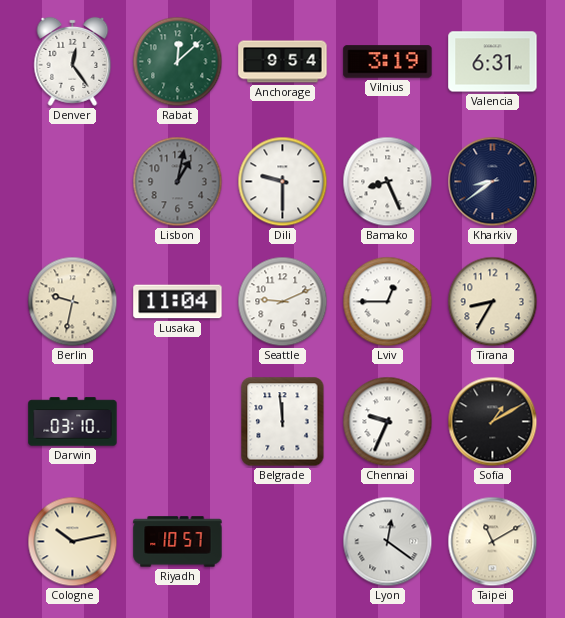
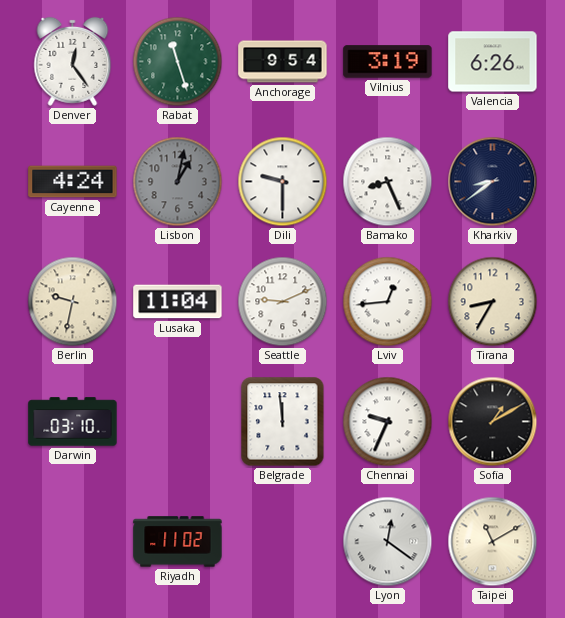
Rabat: 12:08 -> 11:27
Valencia: 6:31 -> 6:26
Cayenne: none -> 4:24
Lviv: 12:45 -> 12:44
Cologne: 10:13 -> none
Riyadh: 10:57 -> 11:02
